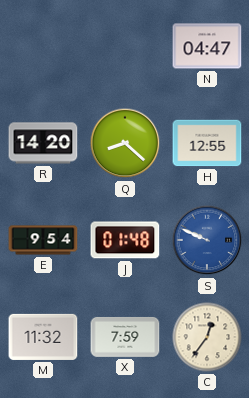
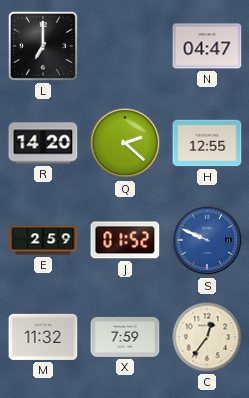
L: none -> 7:00
Q: 8:22 -> 2:22
E: 9:54 -> 2:59
J: 01:48 -> 01:52
